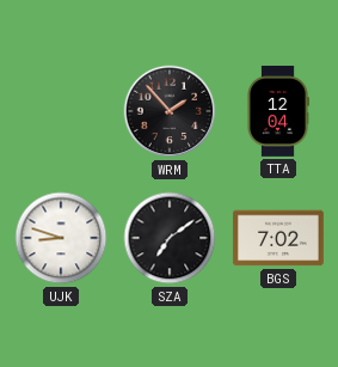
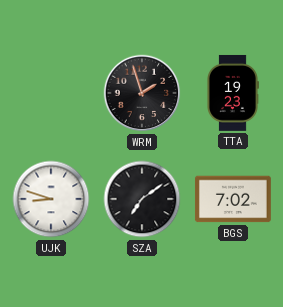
WRM: 1:53 -> 1:57
TTA: 12:04 -> 19:23
